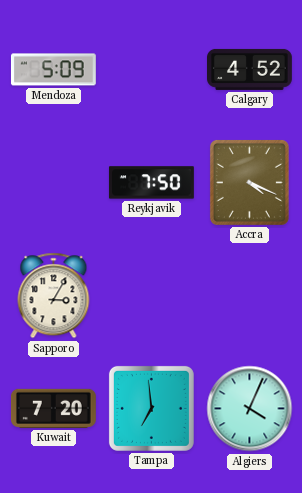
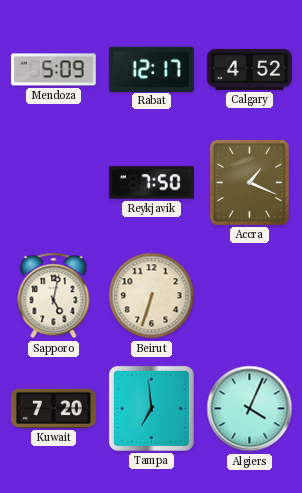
Rabat: none -> 12:17
Accra: 4:19 -> 1:19
Sapporo: 3:05 -> 5:02
Beirut: none -> 6:33
